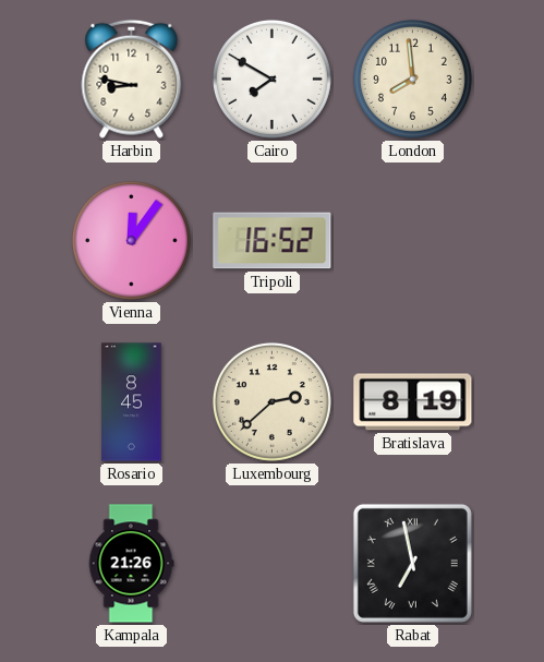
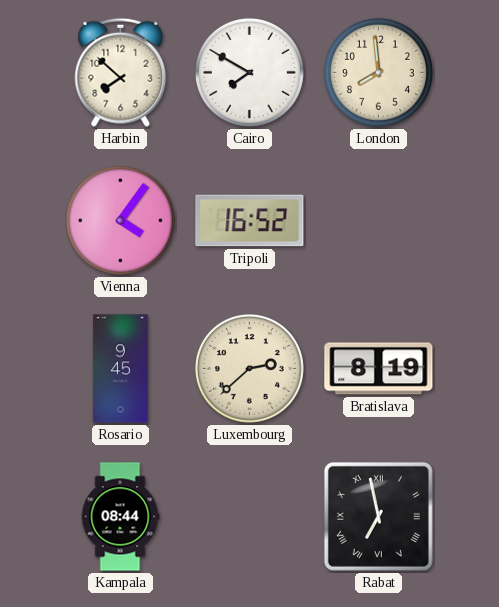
Harbin: 8:47 -> 7:52
Vienna: 12:06 -> 4:06
Rosario: 8:45 -> 9:45
Kampala: 21:26 -> 08:44
